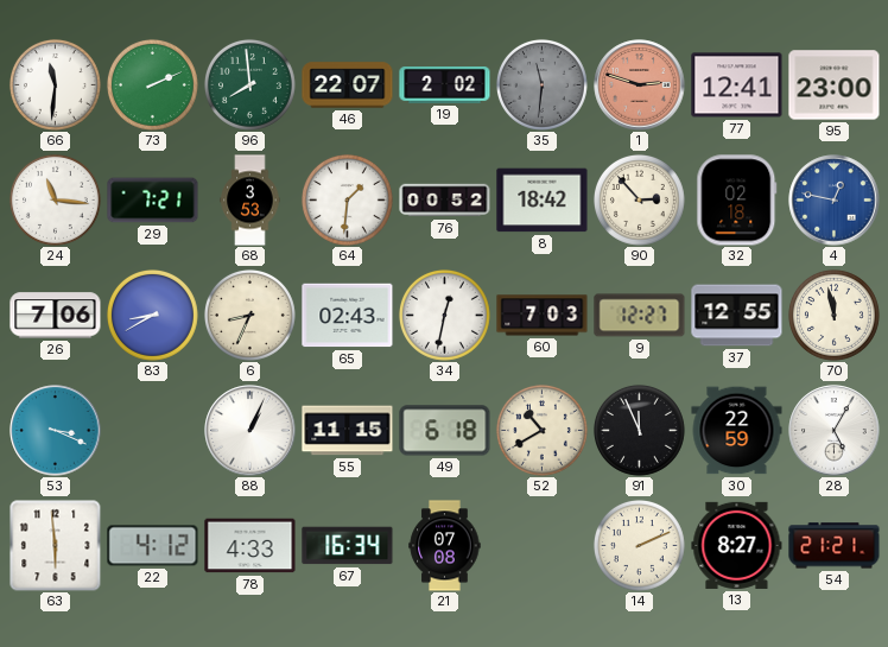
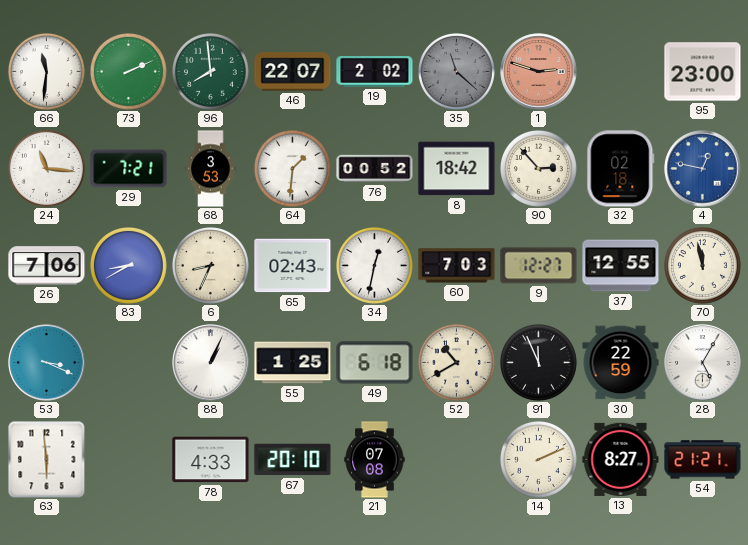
35: 11:31 -> 11:22
77: 12:41 -> none
55: 11:15 -> 1:25
22: 4:12 -> none
67: 16:34 -> 20:10
